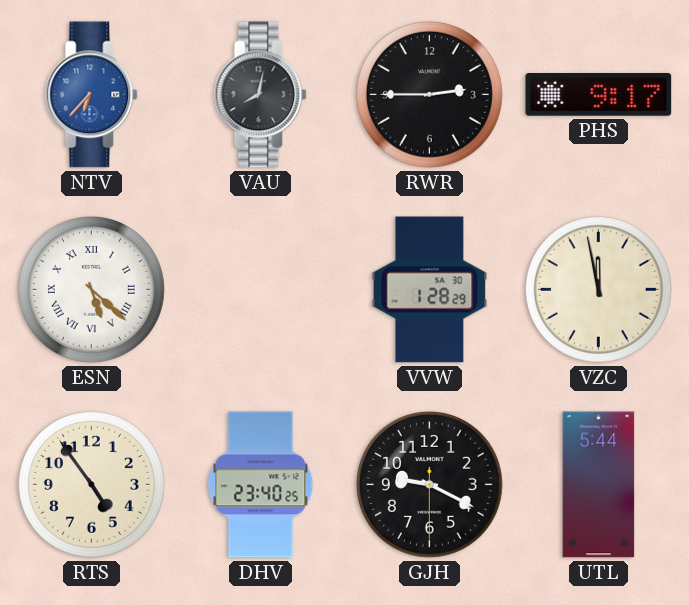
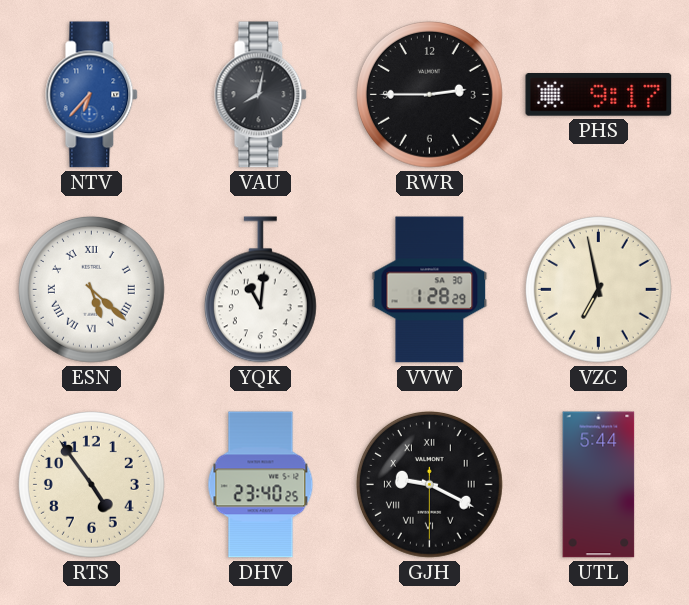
YQK: none -> 11:01
VZC: 11:58 -> 6:58
GJH numerals: Arabic -> Roman
